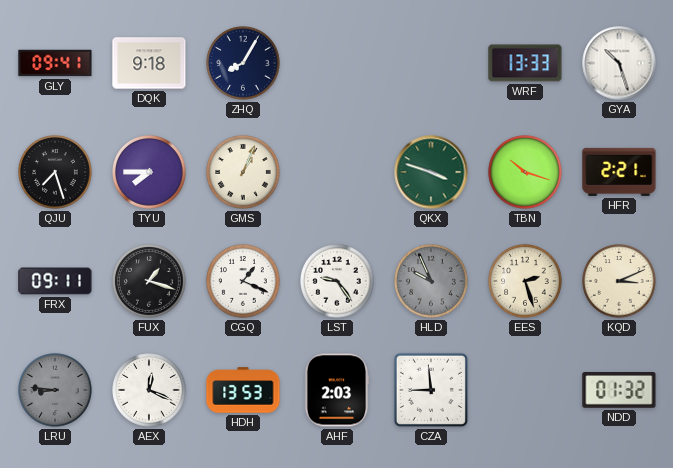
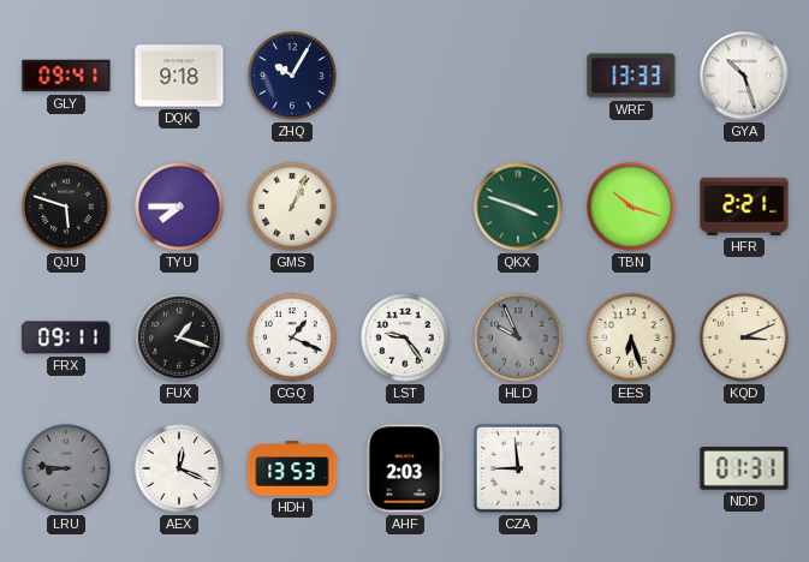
ZHQ: 8:05 -> 10:05
QJU: 7:27 -> 5:48
EES: 2:27 -> 6:27
NDD: 01:32 -> 01:31
